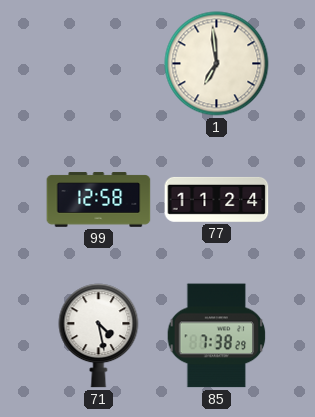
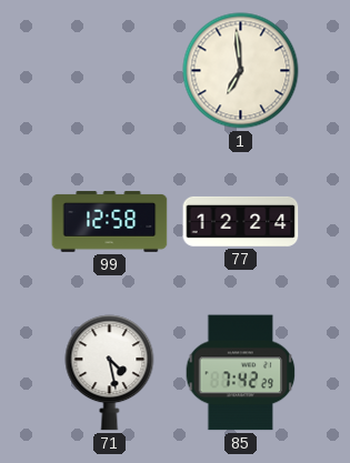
77: 11:24 -> 12:24
85: 7:38 -> 7:42
